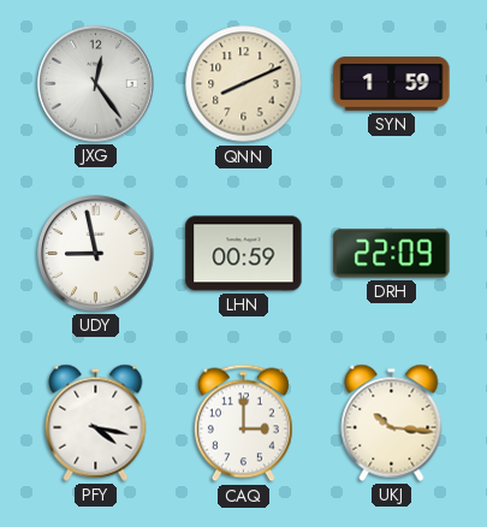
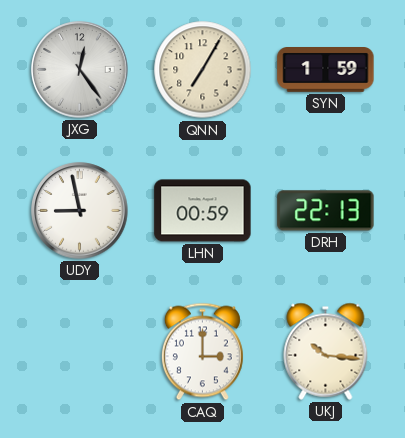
QNN: 8:11 -> 7:05
DRH: 22:09 -> 22:13
PFY: 4:17 -> none
